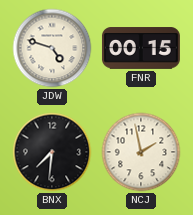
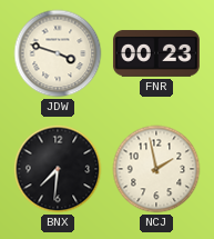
JDW: 4:48 -> 3:48
FNR: 00:15 -> 00:23
